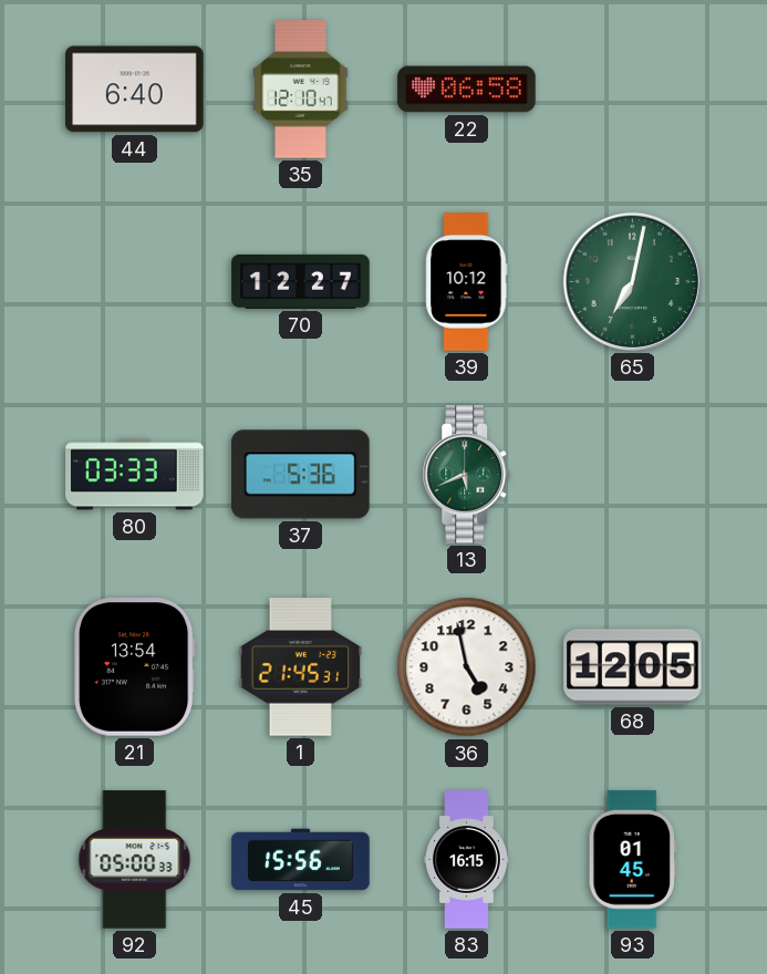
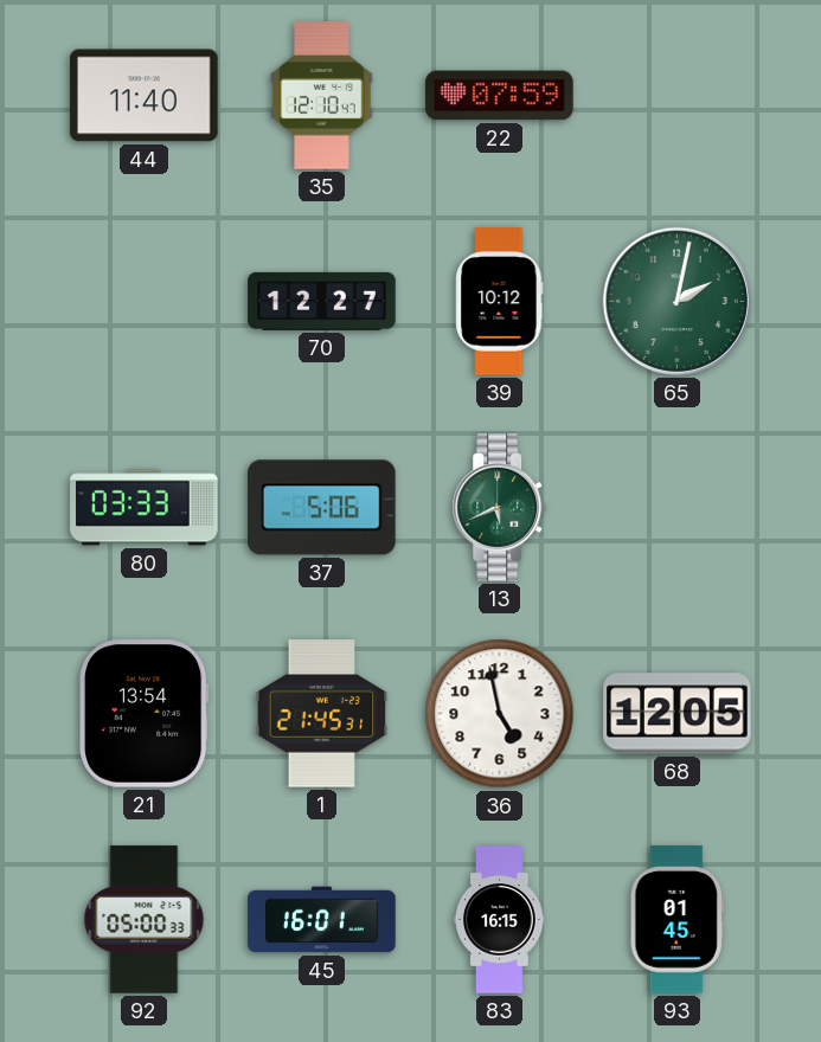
44: 6:40 -> 11:40
22: 06:58 -> 07:59
65: 7:02 -> 2:02
37: 5:36 -> 5:06
45: 15:56 -> 16:01
